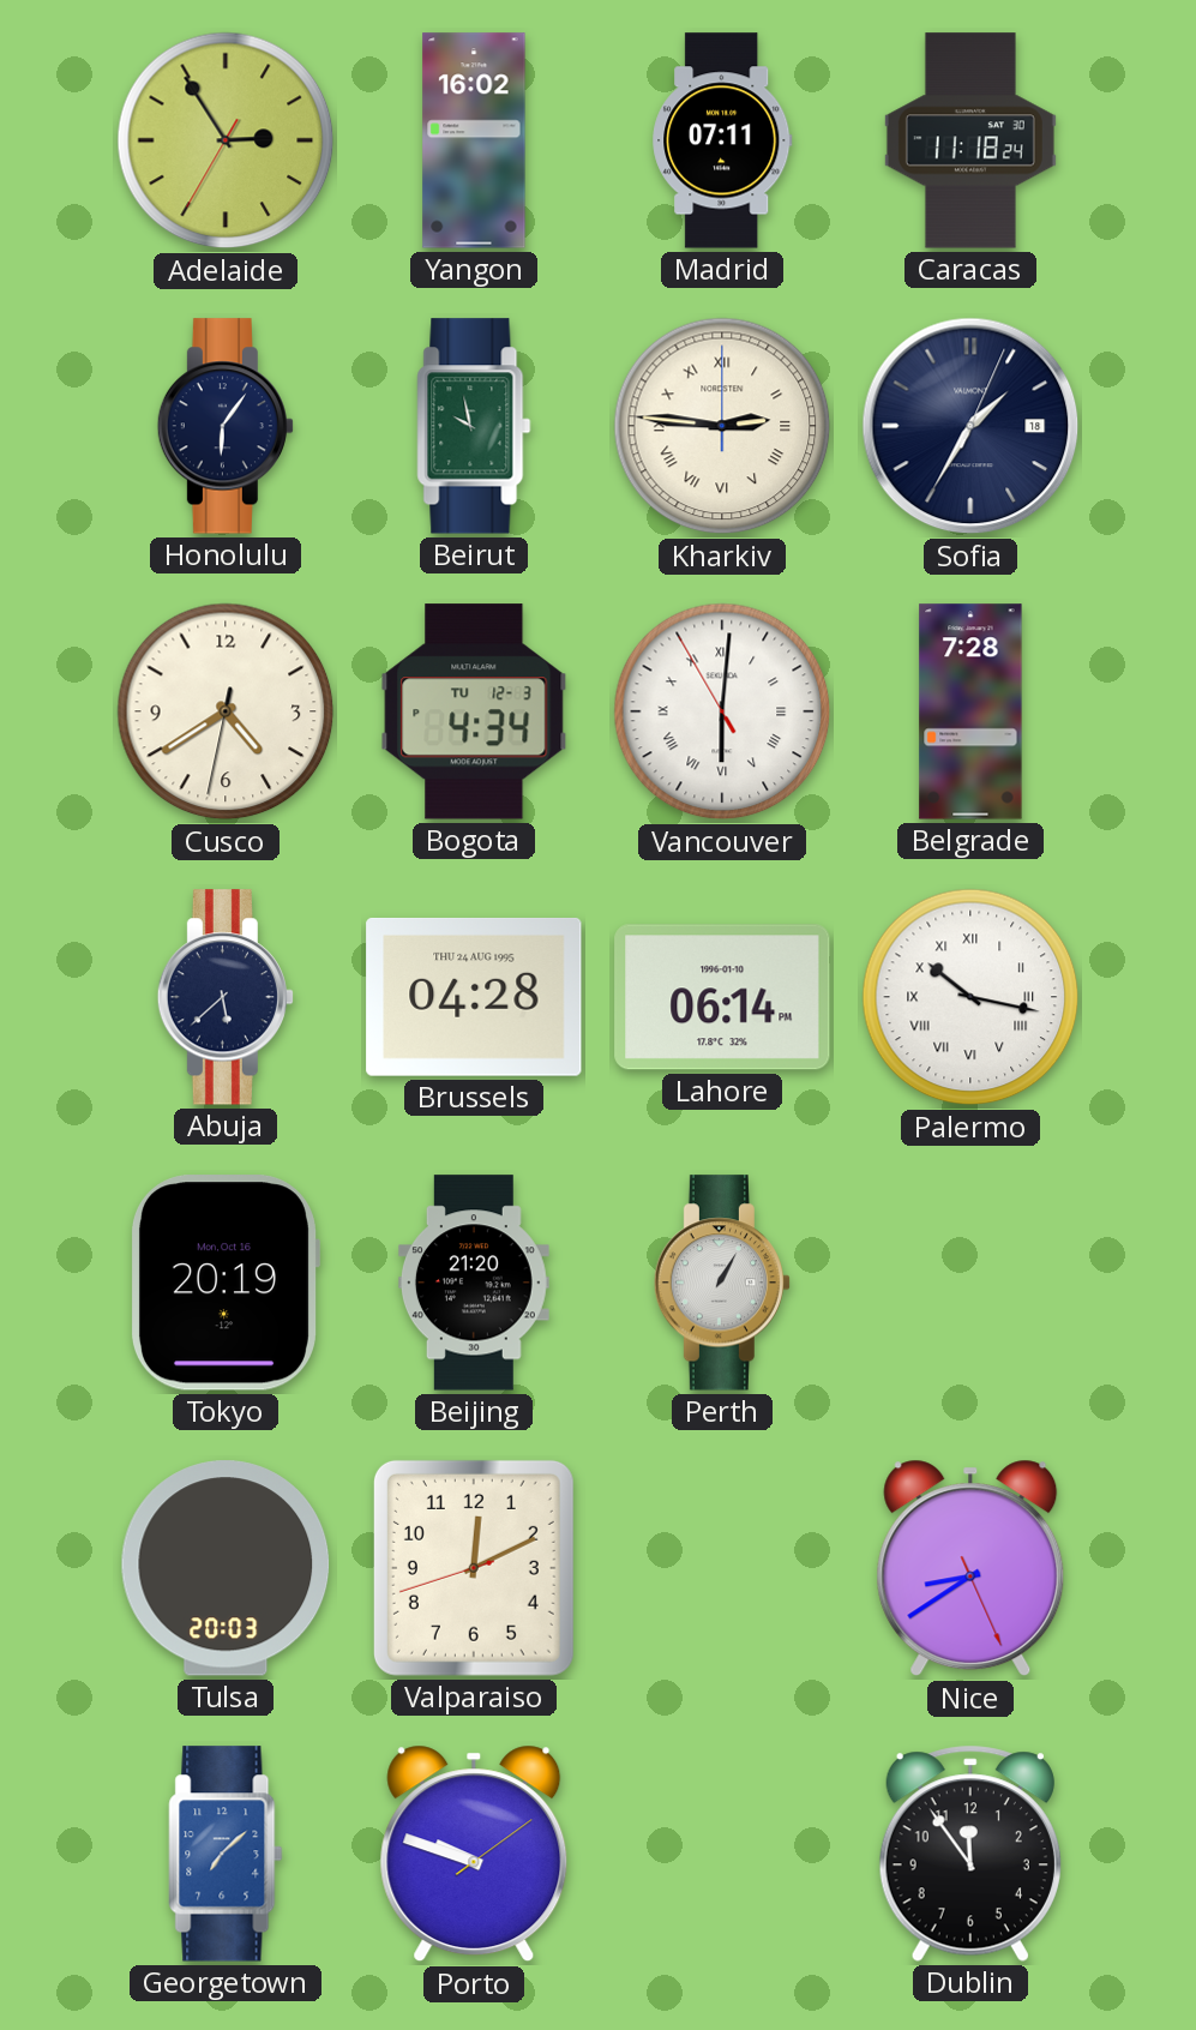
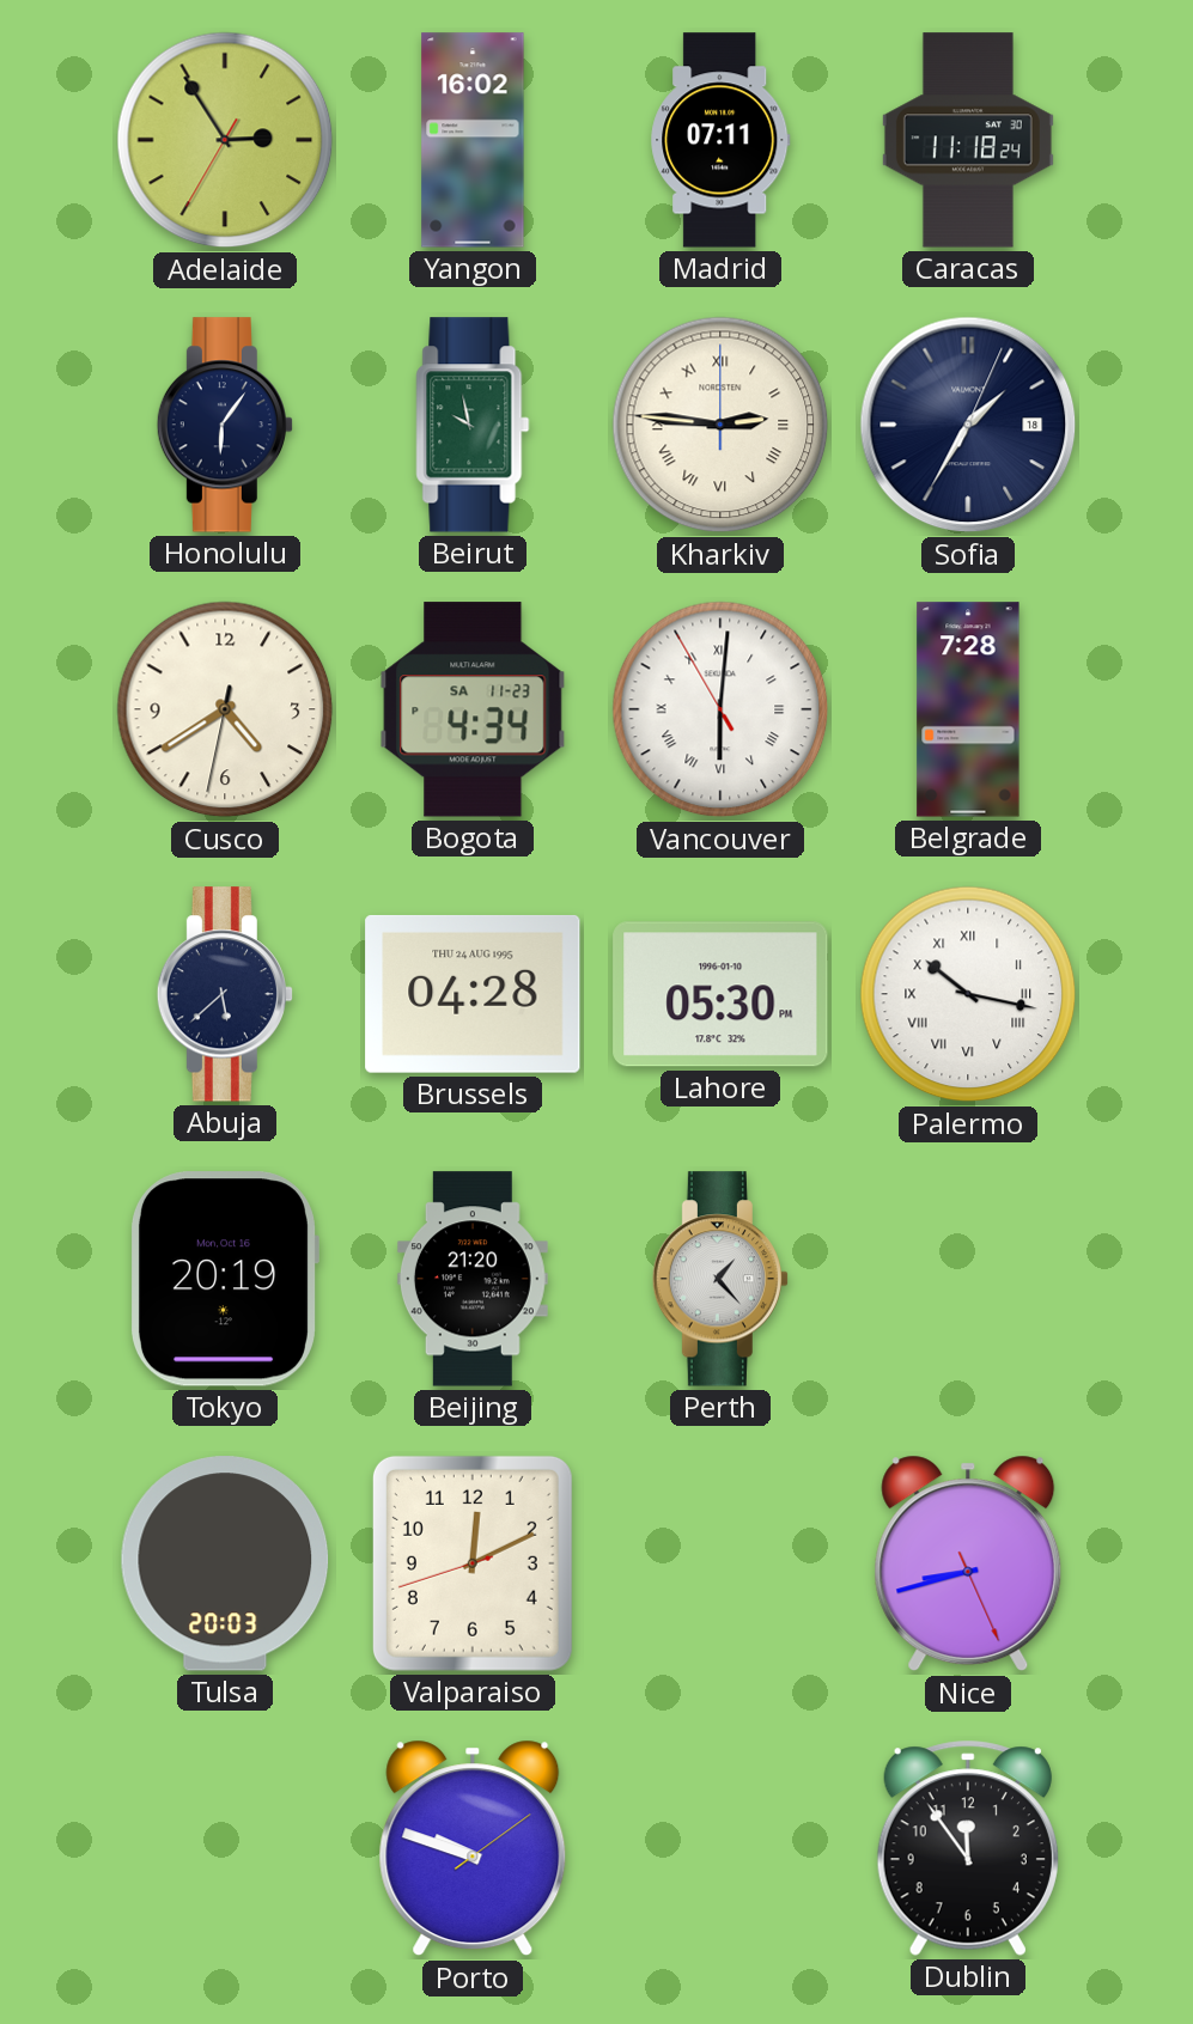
Bogota date: TU 12-3 -> SA 11-23
Lahore: 06:14 -> 05:30
Perth: 1:05 -> 1:23
Nice: 8:39 -> 8:42
Georgetown: 7:08 -> none
